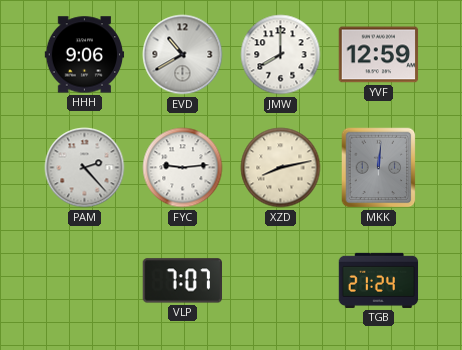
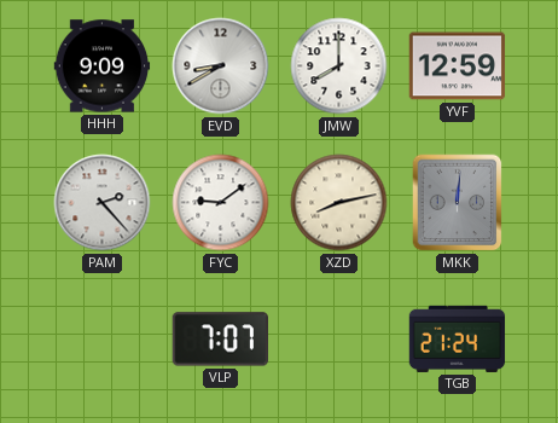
HHH: 9:06 -> 9:09
EVD: 10:40 -> 8:40
FYC: 9:14 -> 9:09
